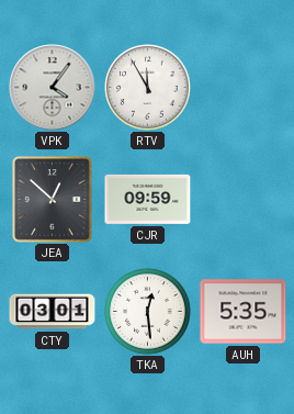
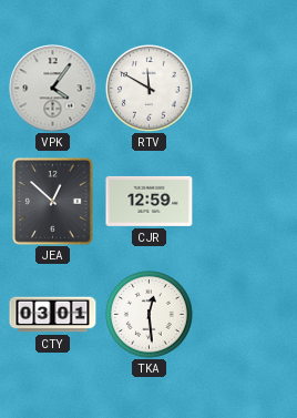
RTV: 11:55 -> 11:50
CJR: 09:59 -> 12:59
AUH: 5:35 -> none
